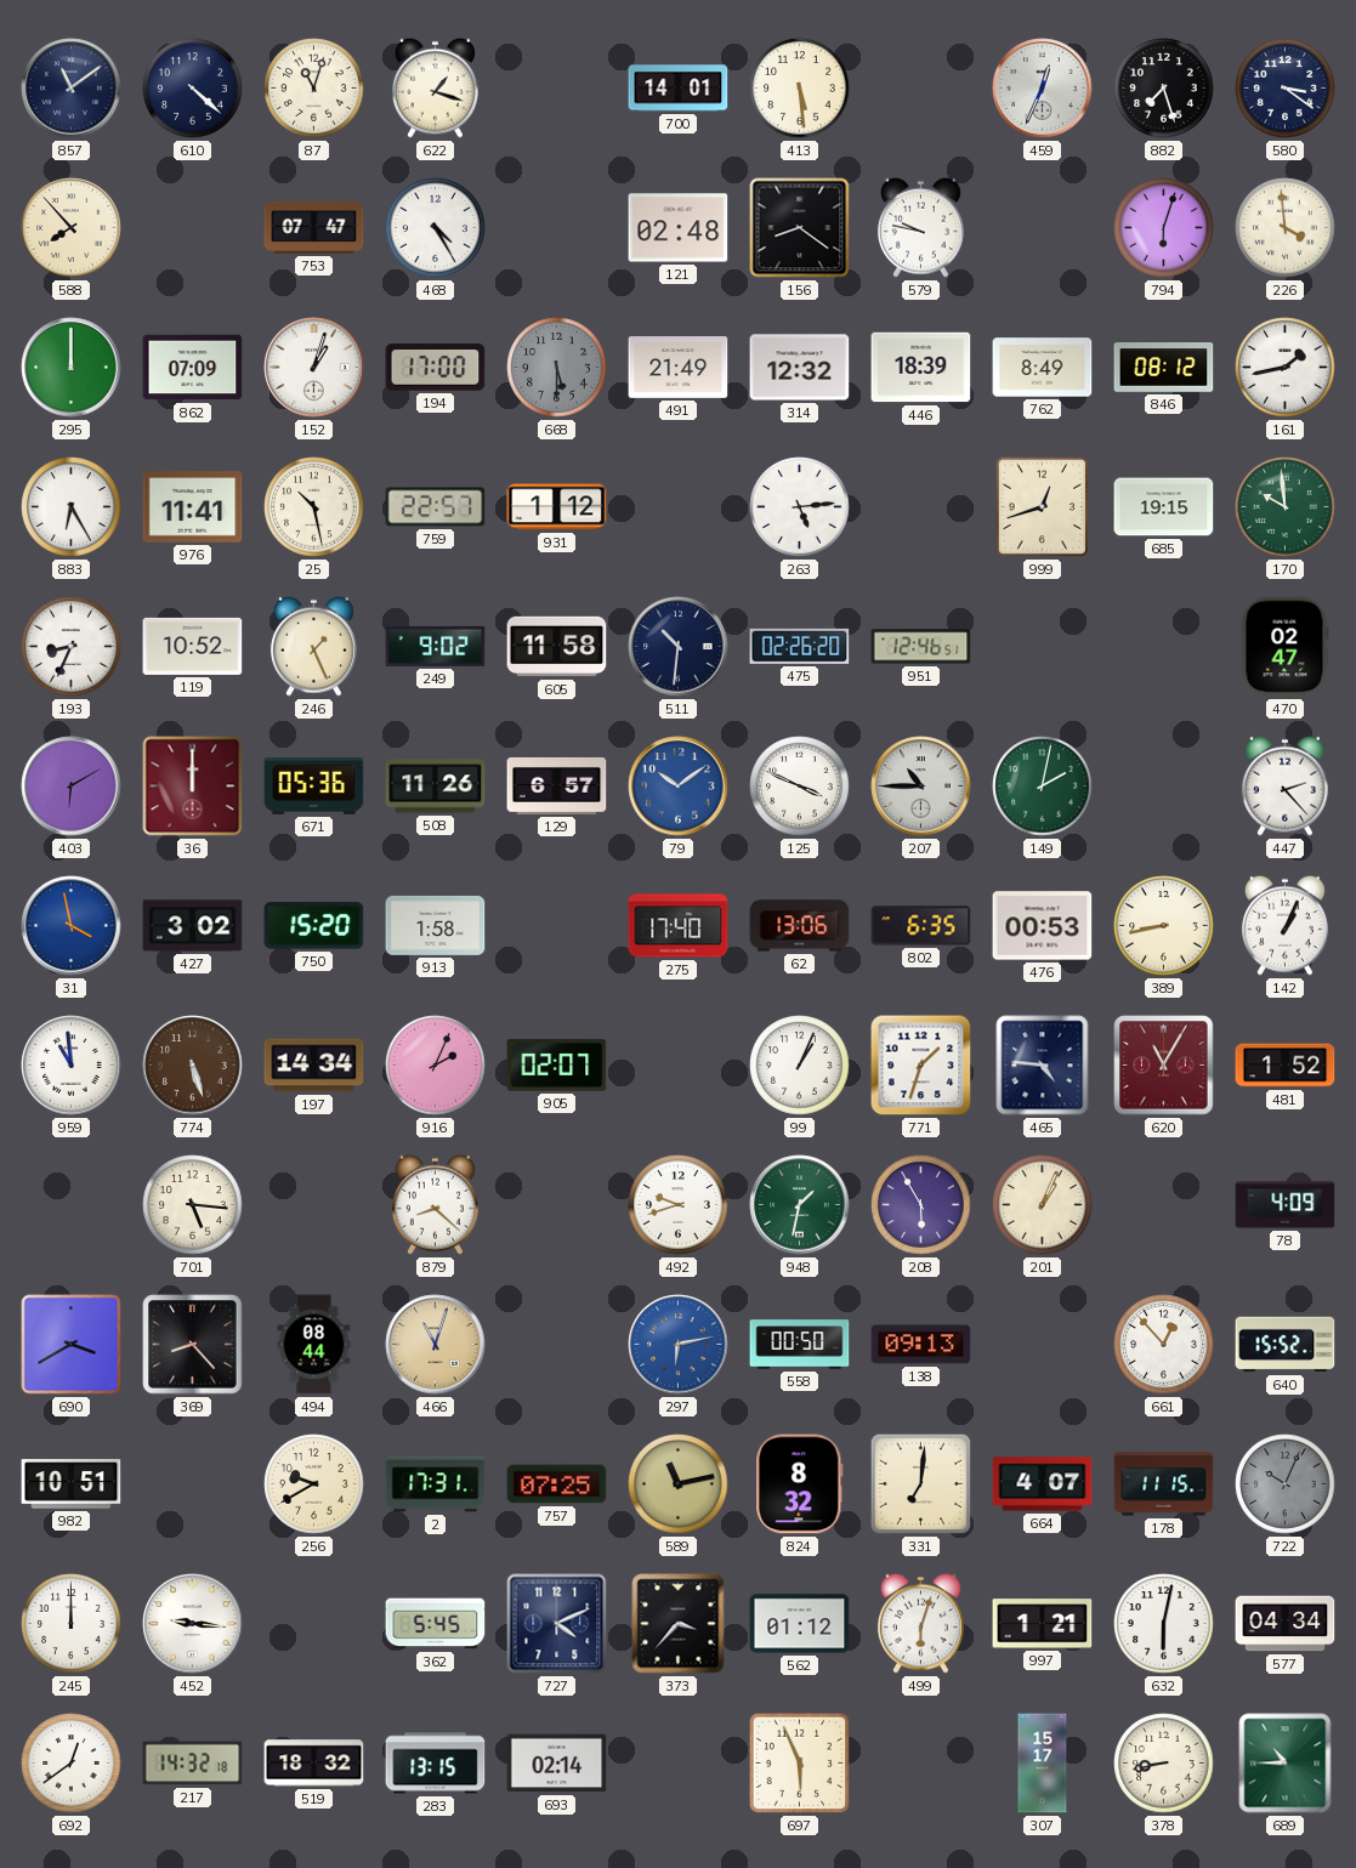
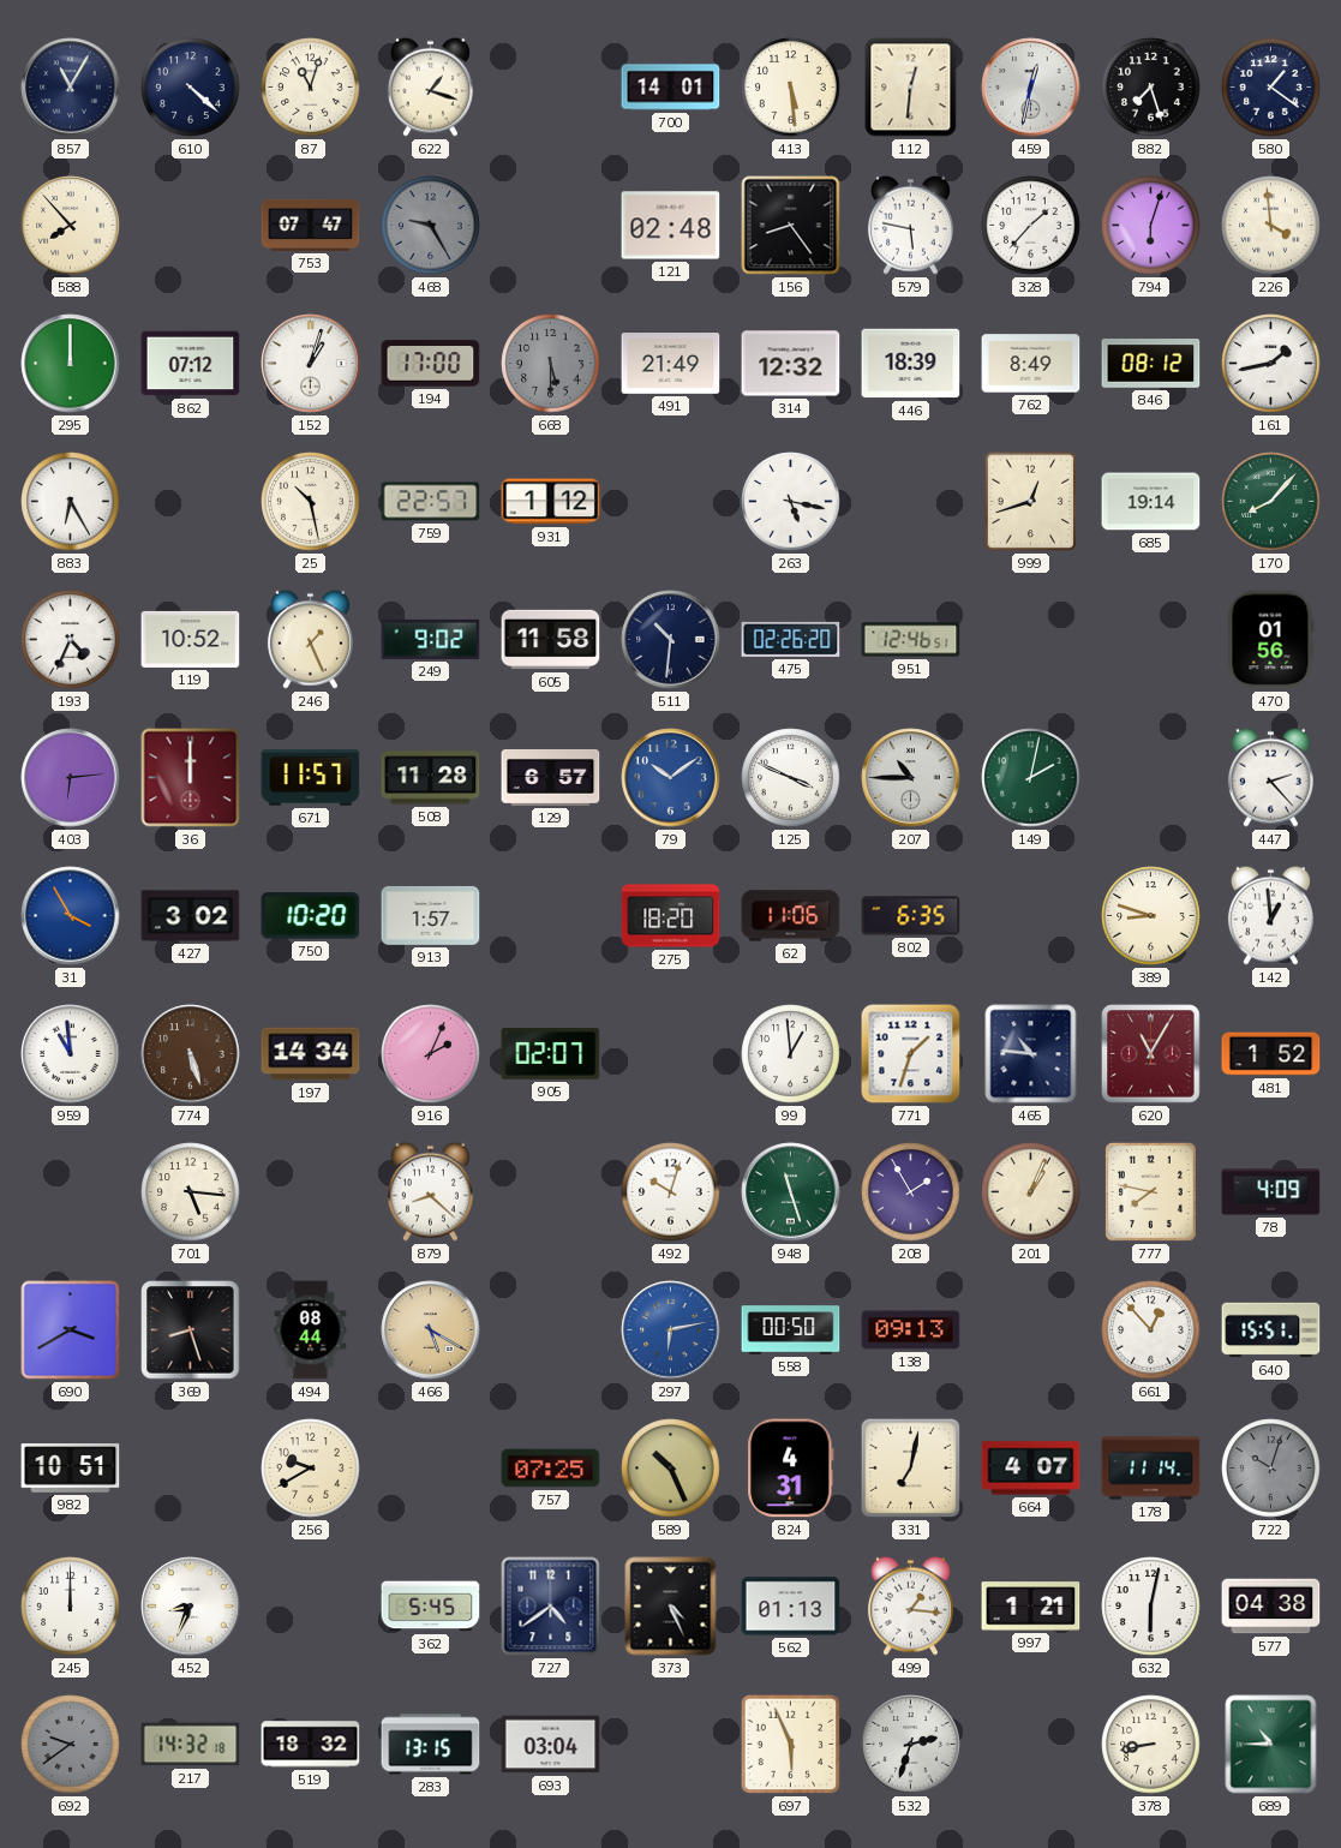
857: 11:09 -> 11:05
112: none -> 12:31
459: 12:34 -> 12:32
580: 3:21 -> 1:21
468: 4:25 -> 9:25
468 dial: white -> grey
156: 8:21 -> 8:24
579: 9:47 -> 5:47
328: none -> 1:37
862: 07:09 -> 07:12
976: 11:41 -> none
263: 5:14 -> 5:17
685: 19:15 -> 19:14
170: 9:59 -> 8:07
193: 8:34 -> 4:34
470: 02:47 -> 01:56
403: 6:10 -> 6:14
671: 05:36 -> 11:57
508: 11:26 -> 11:28
31: 3:58 -> 3:55
750: 15:20 -> 10:20
913: 1:58 -> 1:57
275: 17:40 -> 18:20
62: 13:06 -> 11:06
476: 00:53 -> none
389: 8:43 -> 8:48
142: 1:04 -> 12:59
99: 1:04 -> 12:59
465: 4:46 -> 10:46
492: 9:42 -> 10:03
948: 1:32 -> 11:27
208: 5:55 -> 1:55
777: none -> 7:47
369: 8:23 -> 8:27
466: 11:03 -> 5:20
640: 15:52 -> 15:51
2: 17:31 -> none
589: 11:13 -> 10:26
824: 8:32 -> 4:31
331: 7:01 -> 7:02
178: 11:15 -> 11:14
722: 10:04 -> 10:03
452: 9:16 -> 8:34
727: 4:11 -> 4:39
373: 3:37 -> 4:26
562: 01:12 -> 01:13
499: 6:03 -> 1:16
577: 04:34 -> 04:38
692: 12:39 -> 9:39
692 dial: white -> grey
693: 02:14 -> 03:04
532: none -> 2:33
307: 15:17 -> none
